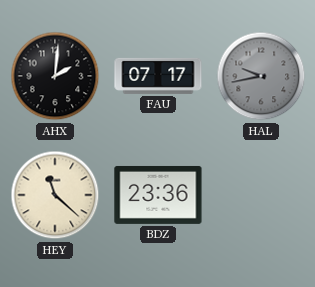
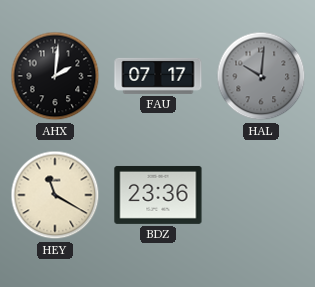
HAL: 9:43 -> 10:01
HEY: 11:22 -> 11:20
